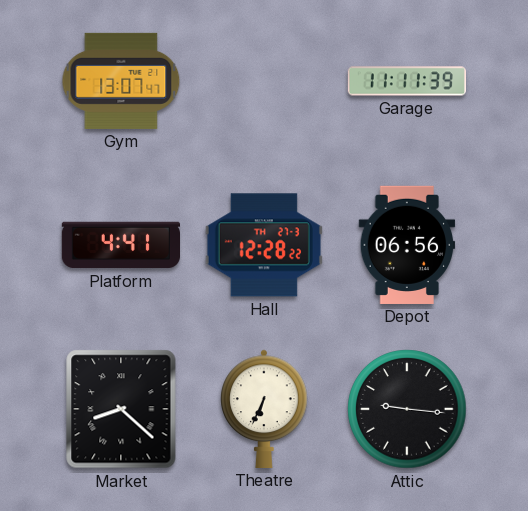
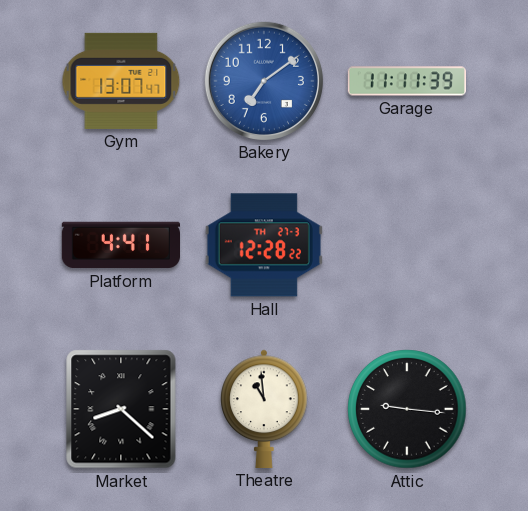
Bakery: none -> 7:09
Depot: 06:56 -> none
Theatre: 6:34 -> 10:59
